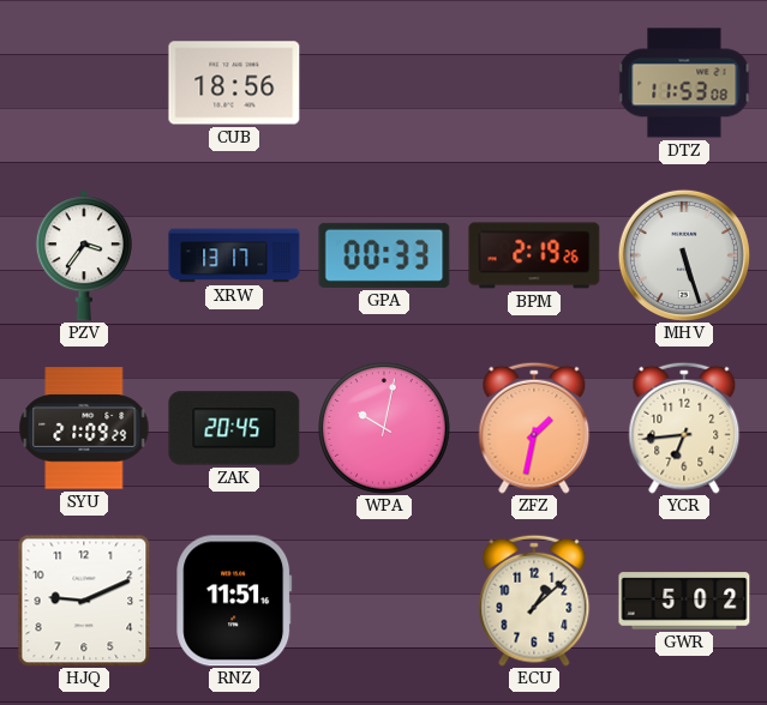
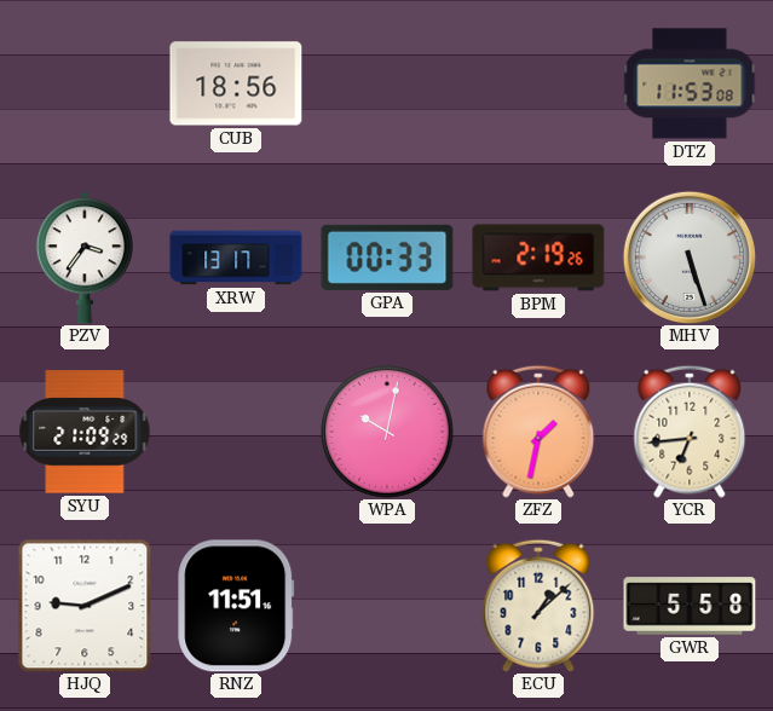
ZAK: 20:45 -> none
GWR: 5:02 -> 5:58
